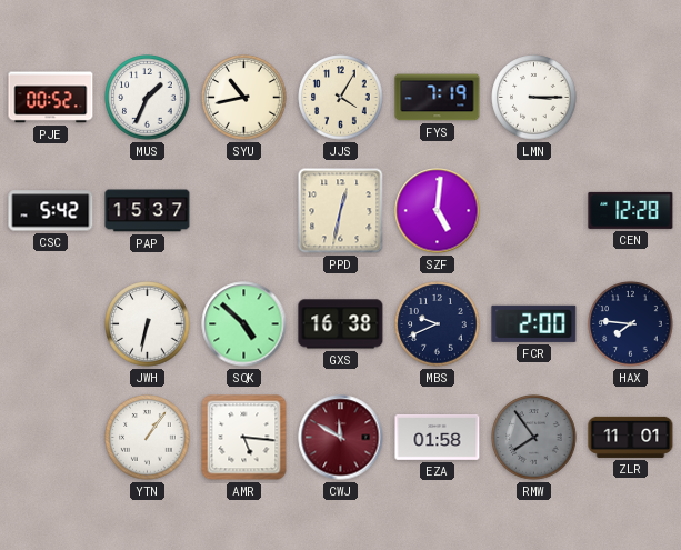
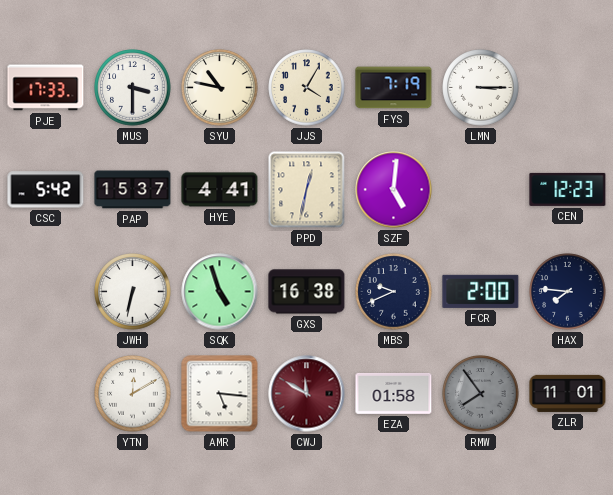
PJE: 00:52 -> 17:33
MUS: 1:34 -> 3:30
SYU: 10:43 -> 10:47
HYE: none -> 4:41
CEN: 12:28 -> 12:23
SQK: 4:52 -> 4:57
YTN: 1:06 -> 12:10
